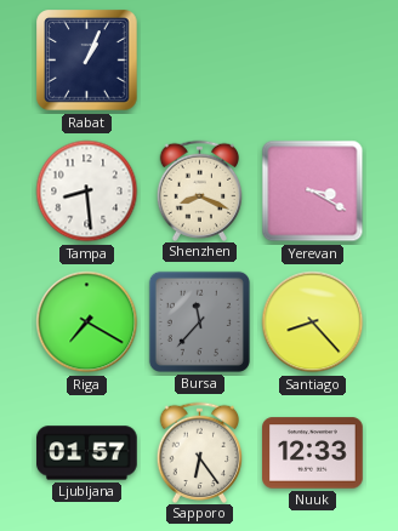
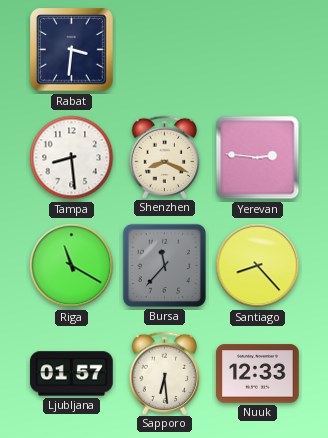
Rabat: 1:04 -> 3:31
Yerevan: 3:20 -> 2:46
Riga: 7:20 -> 11:20
Sapporo: 6:24 -> 6:29
